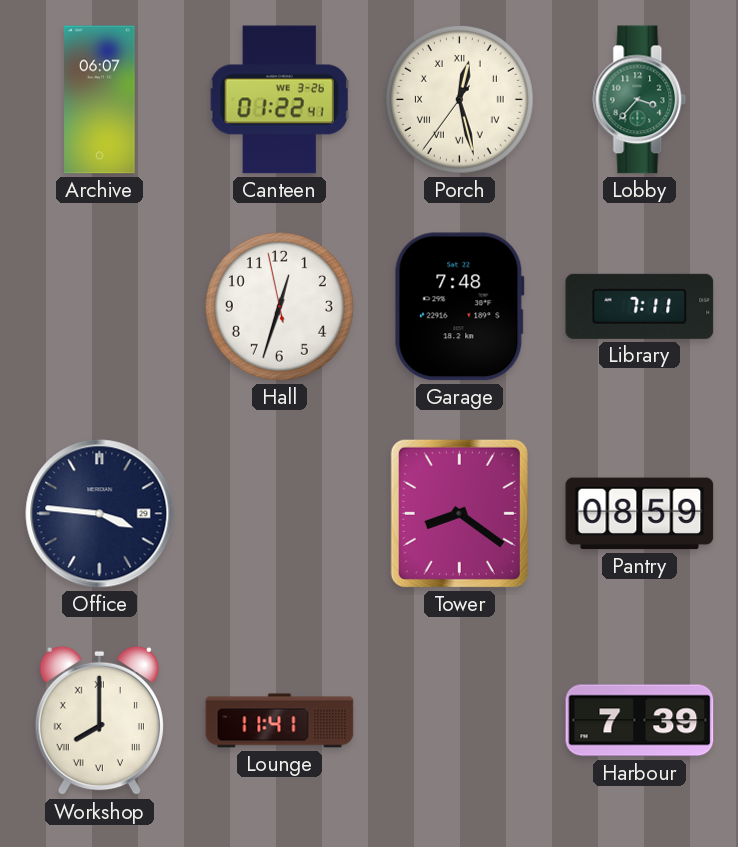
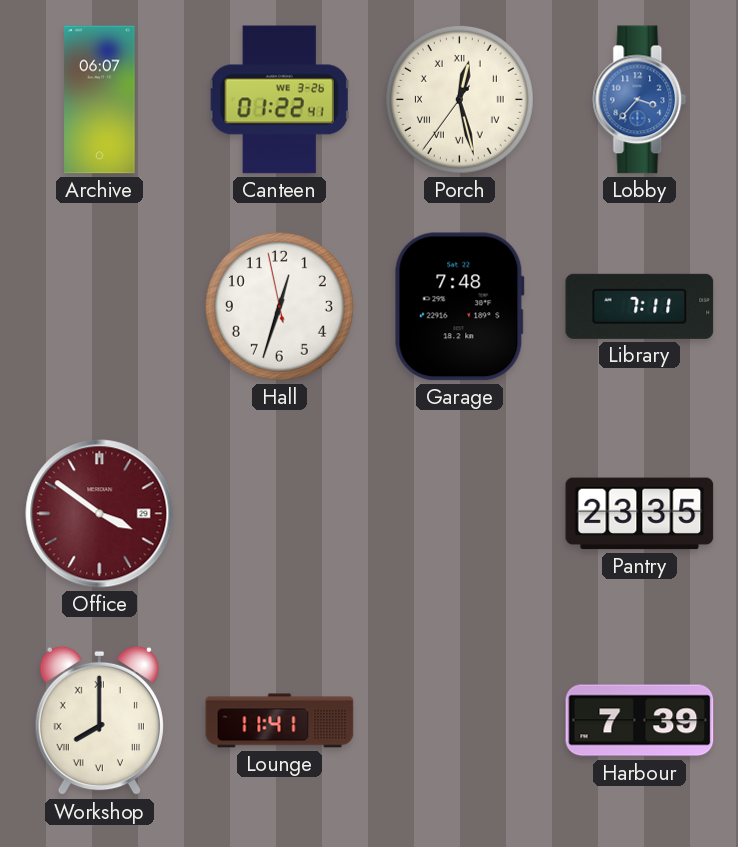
Lobby dial: green -> blue
Office: 3:46 -> 3:51
Office dial: navy -> burgundy
Tower: 8:21 -> none
Pantry: 08:59 -> 23:35
